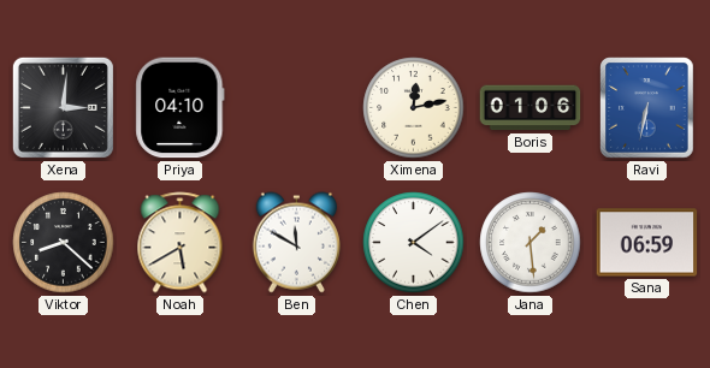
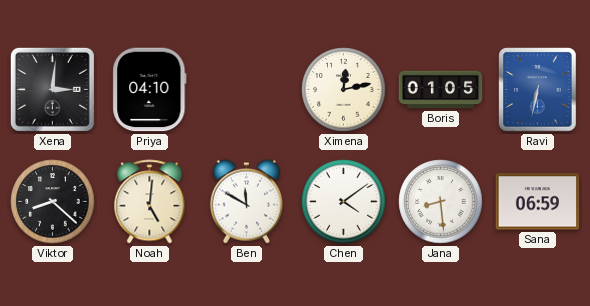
Boris: 01:06 -> 01:05
Noah: 5:40 -> 5:01
Jana: 1:29 -> 8:29
